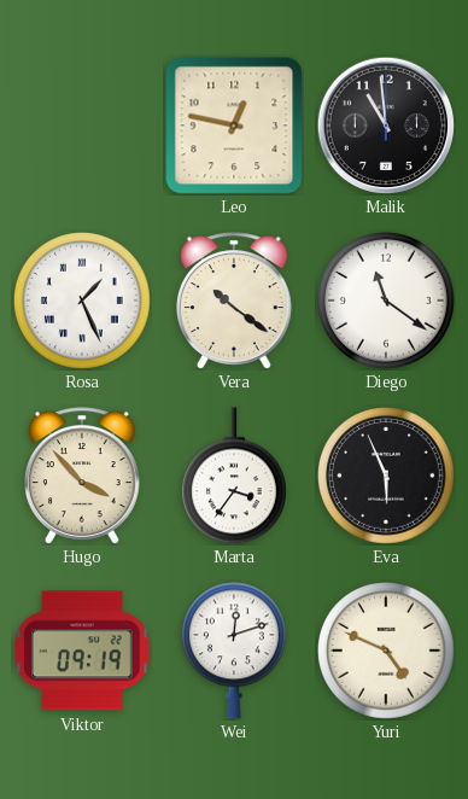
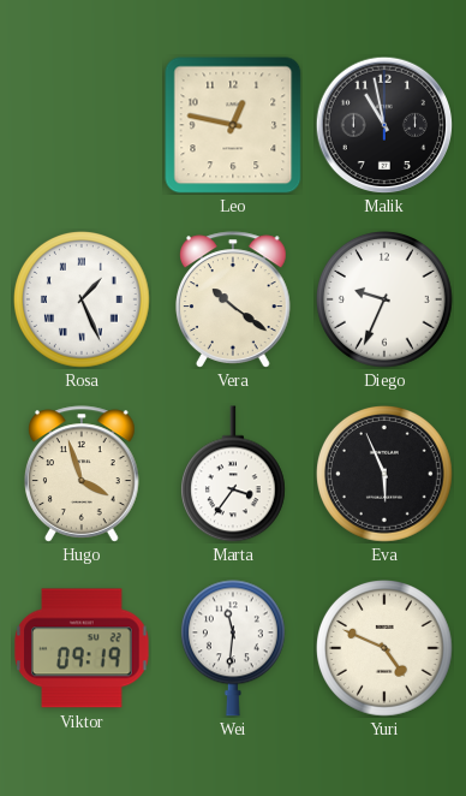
Malik: 10:59 -> 10:58
Diego: 11:21 -> 9:34
Hugo: 3:53 -> 3:57
Wei: 12:12 -> 11:31
